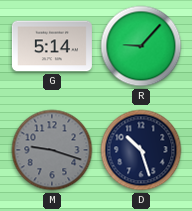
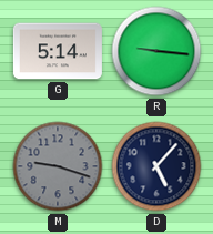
R: 9:07 -> 9:16
D: 10:27 -> 5:07
